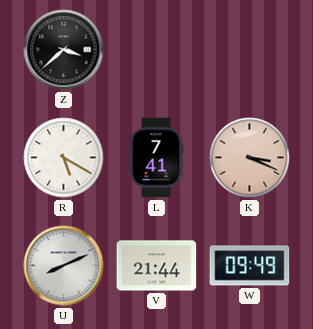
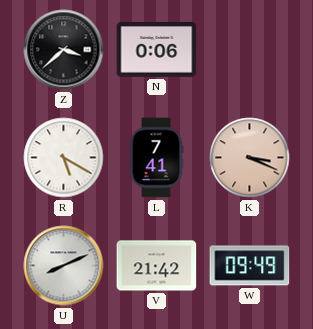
N: none -> 0:06
V: 21:44 -> 21:42
